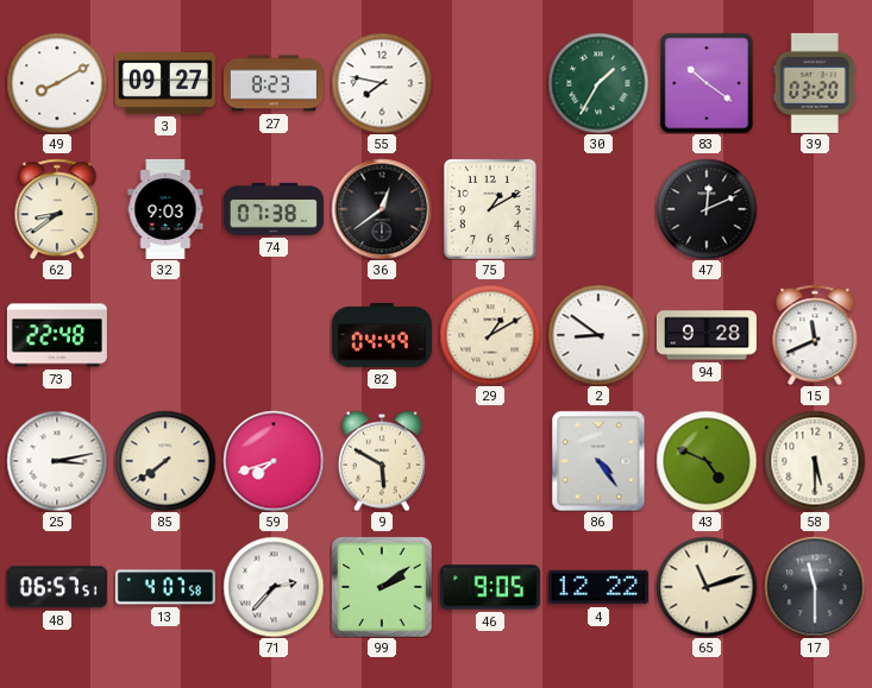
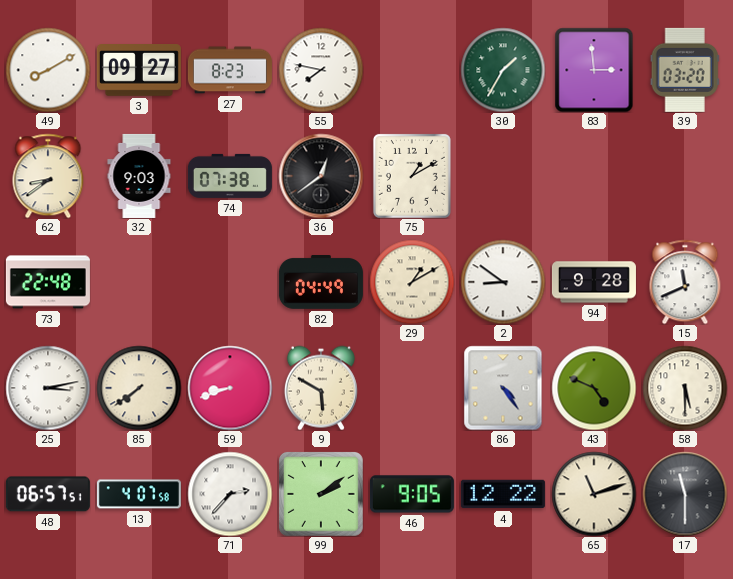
83: 10:21 -> 2:59
47: 12:11 -> none
59: 7:42 -> 8:42
